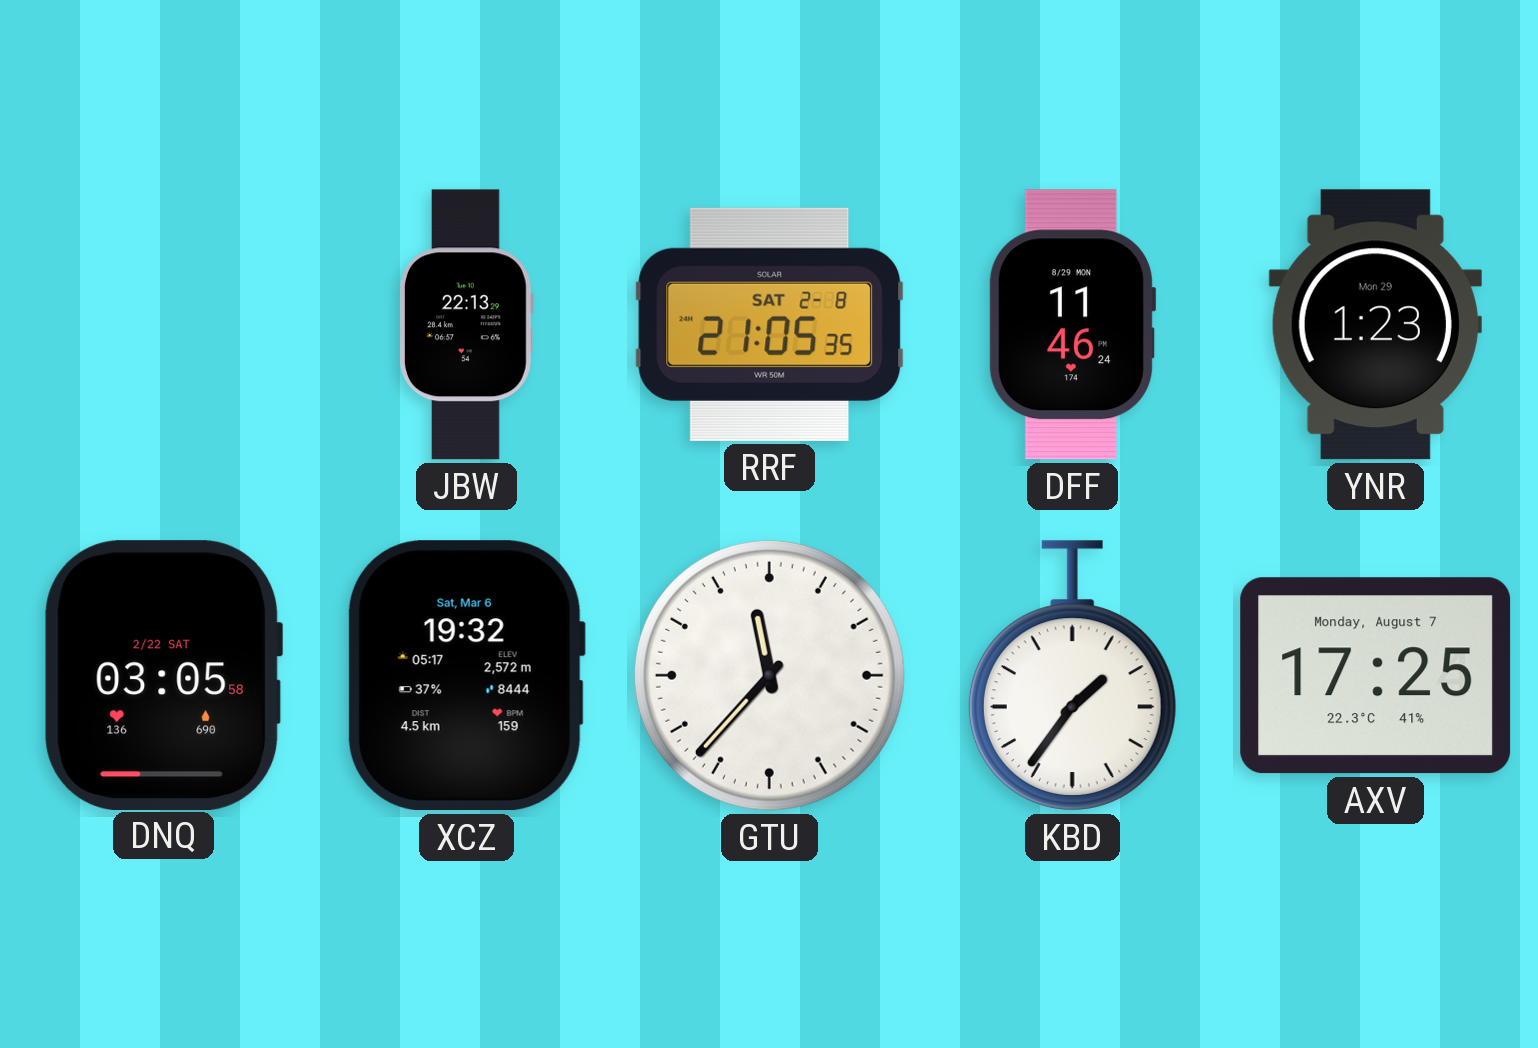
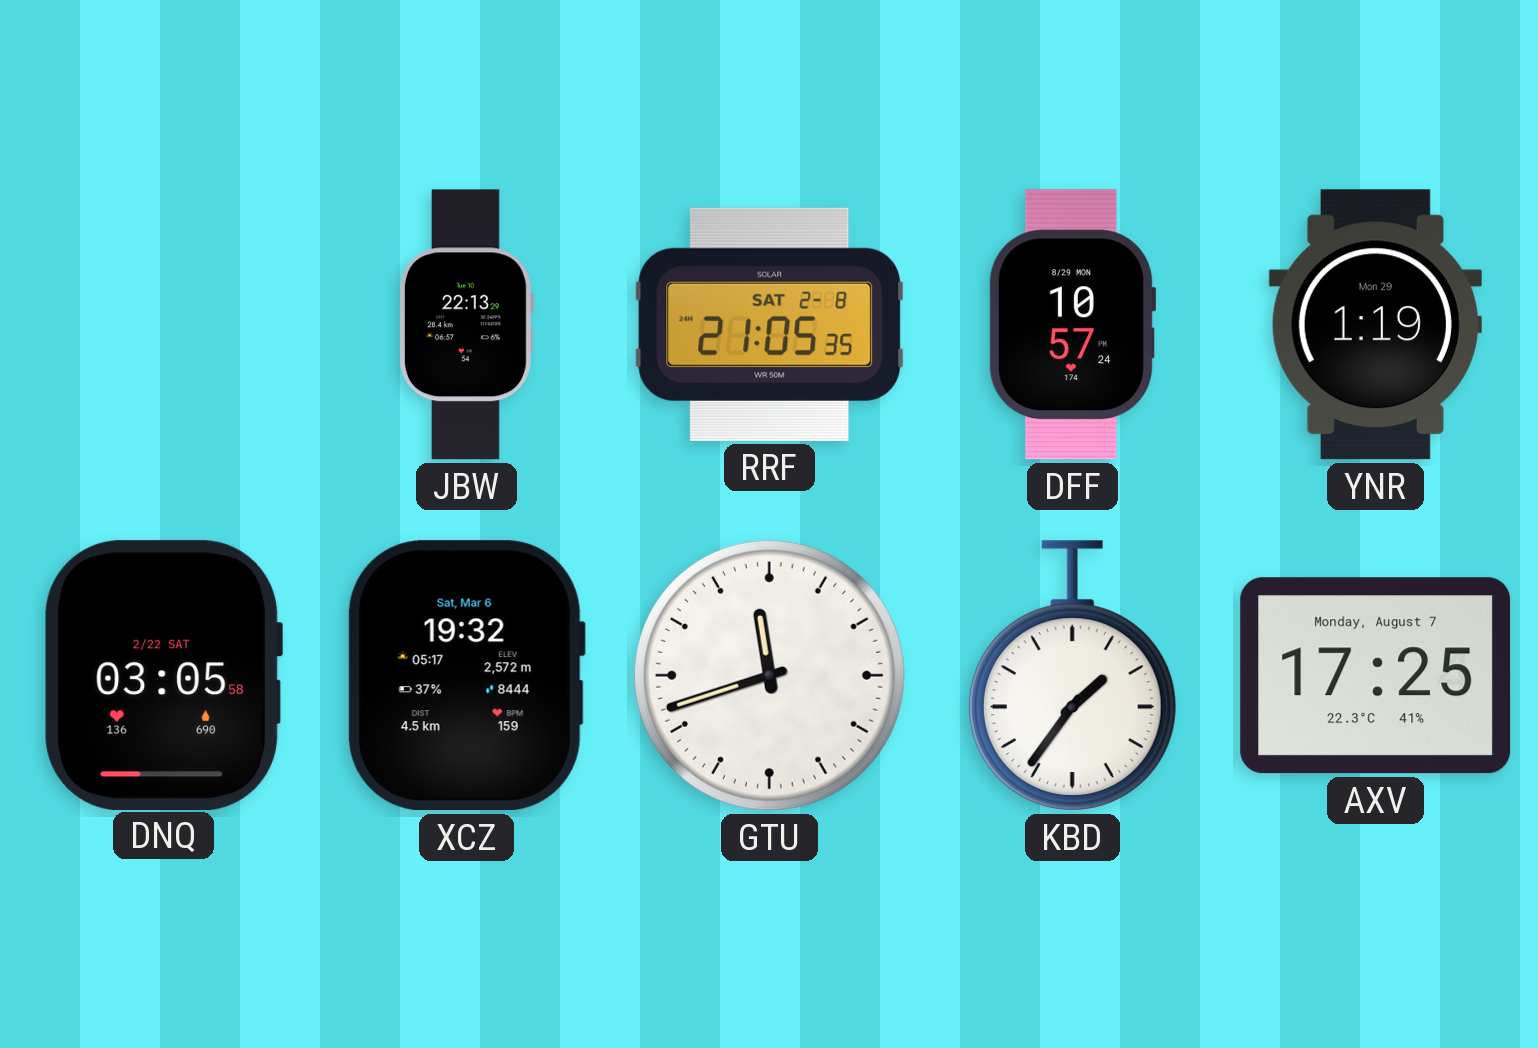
DFF: 11:46 -> 10:57
YNR: 1:23 -> 1:19
GTU: 11:37 -> 11:42
